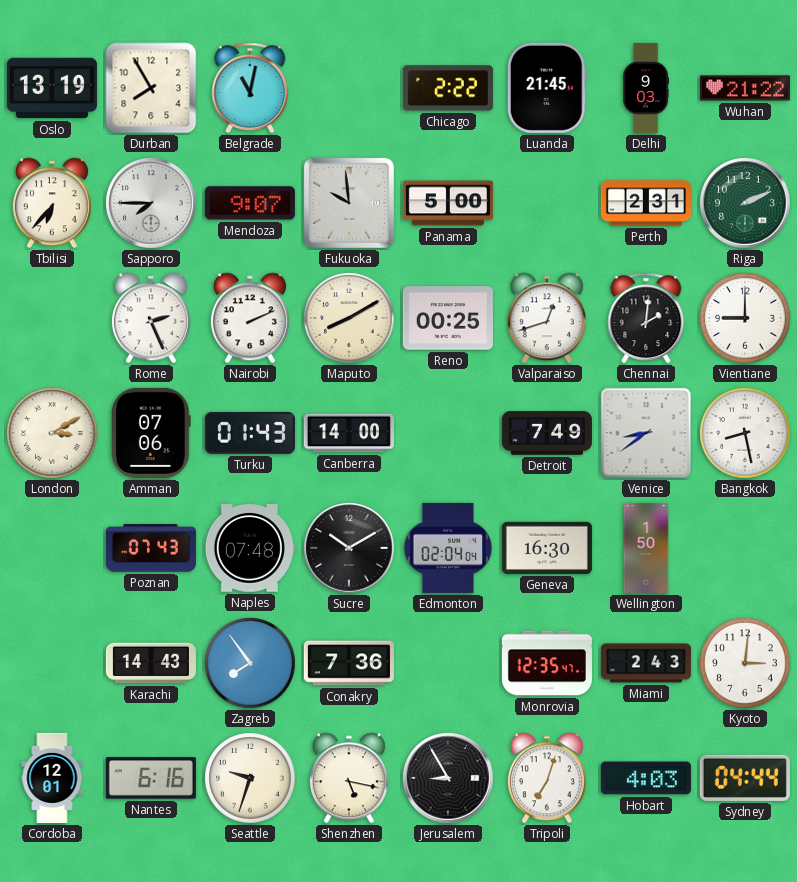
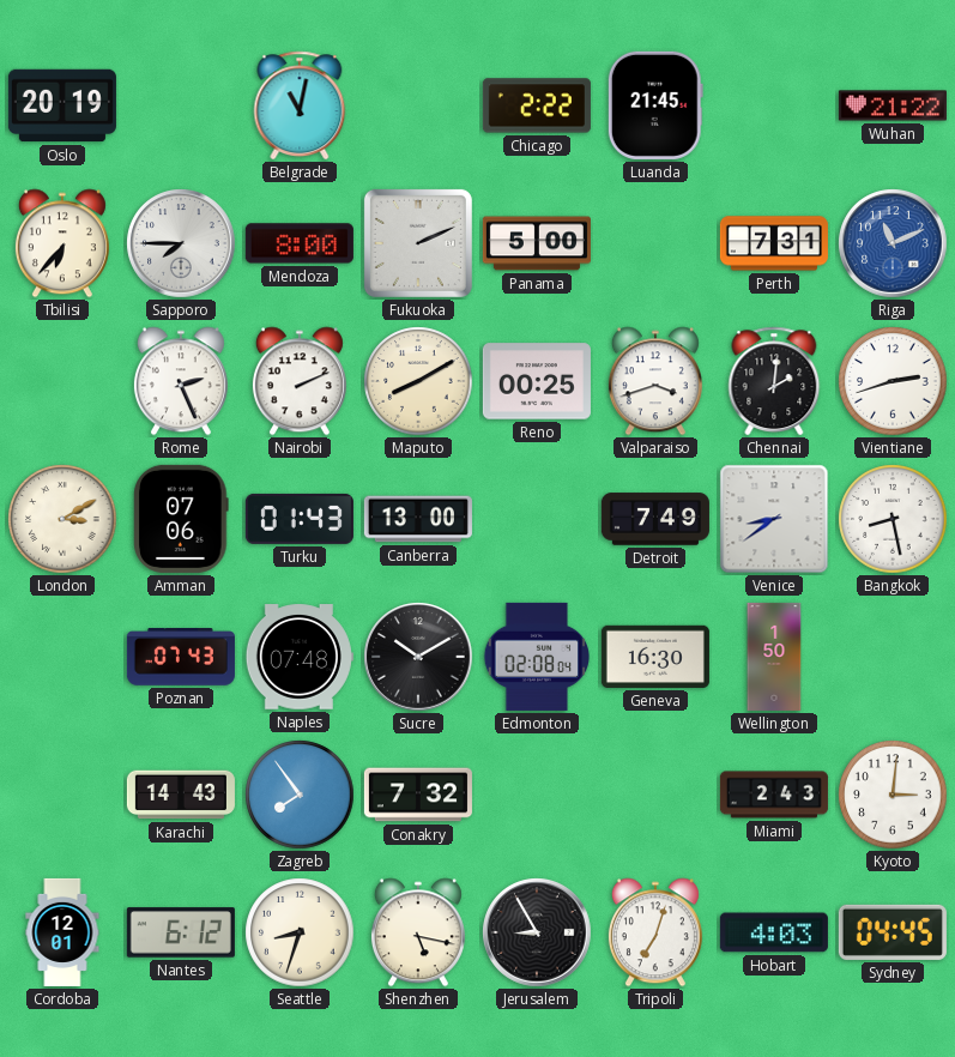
Oslo: 13:19 -> 20:19
Durban: 7:55 -> none
Delhi: 9:03 -> none
Mendoza: 9:07 -> 8:00
Fukuoka: 9:59 -> 2:11
Perth: 2:31 -> 7:31
Riga: 2:11 -> 11:11
Riga dial: green -> blue
Valparaiso: 12:42 -> 3:42
Vientiane: 9:00 -> 2:42
Canberra: 14:00 -> 13:00
Edmonton: 02:04 -> 02:08
Conakry: 7:36 -> 7:32
Monrovia: 12:35 -> none
Nantes: 6:16 -> 6:12
Seattle: 9:33 -> 8:33
Sydney: 04:44 -> 04:45
